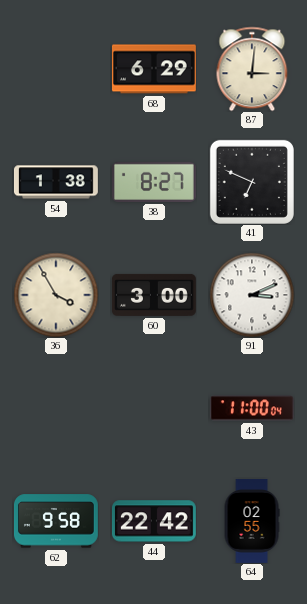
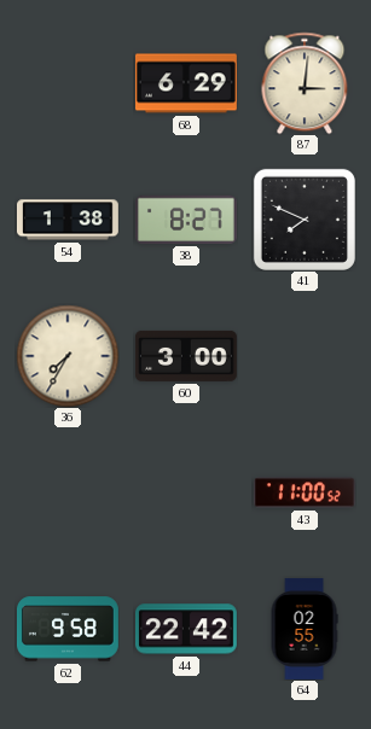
41: 6:49 -> 7:49
36: 3:55 -> 7:35
91: 3:11 -> none
43: 11:00:04 -> 11:00:52
